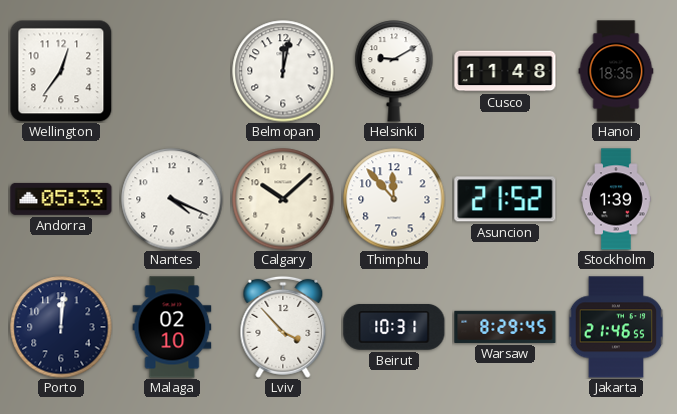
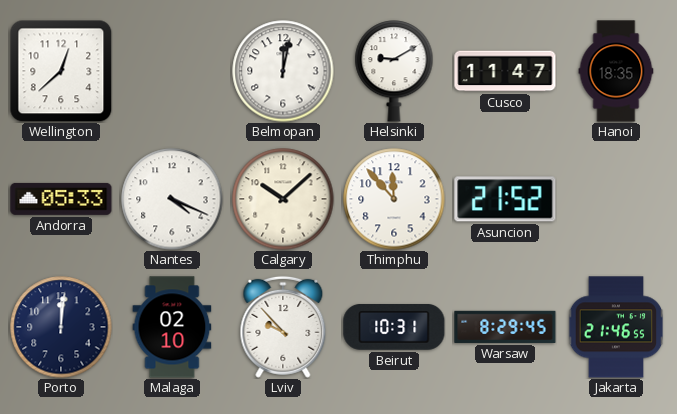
Wellington: 12:36 -> 12:38
Cusco: 11:48 -> 11:47
Stockholm: 1:39 -> none
Lviv: 3:53 -> 9:53
